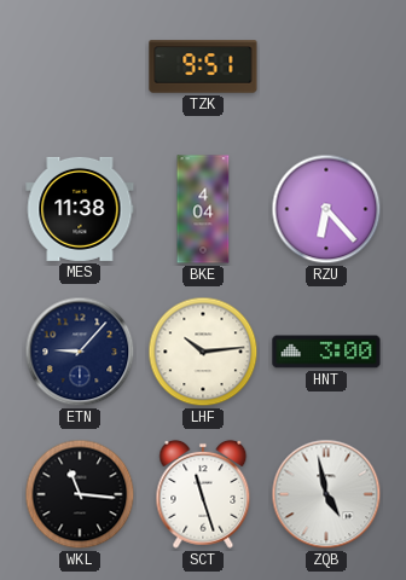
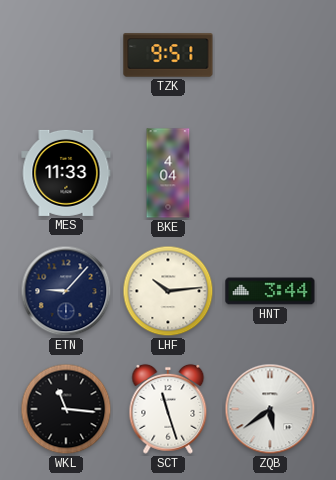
MES: 11:38 -> 11:33
RZU: 6:23 -> none
HNT: 3:00 -> 3:44
ZQB: 4:58 -> 5:39
